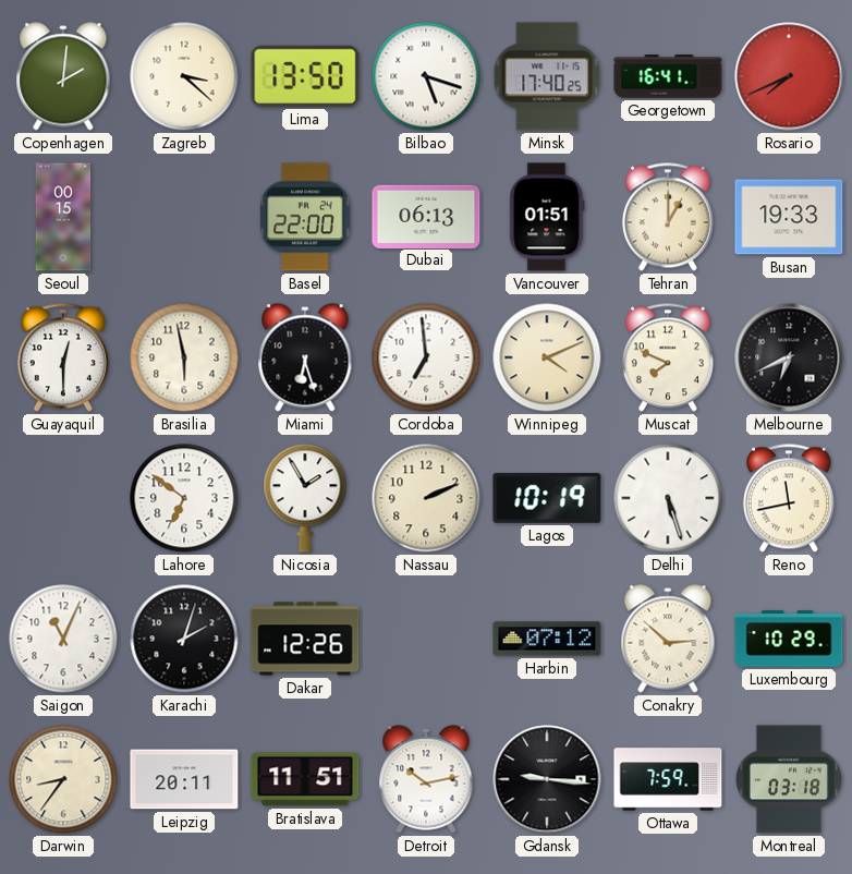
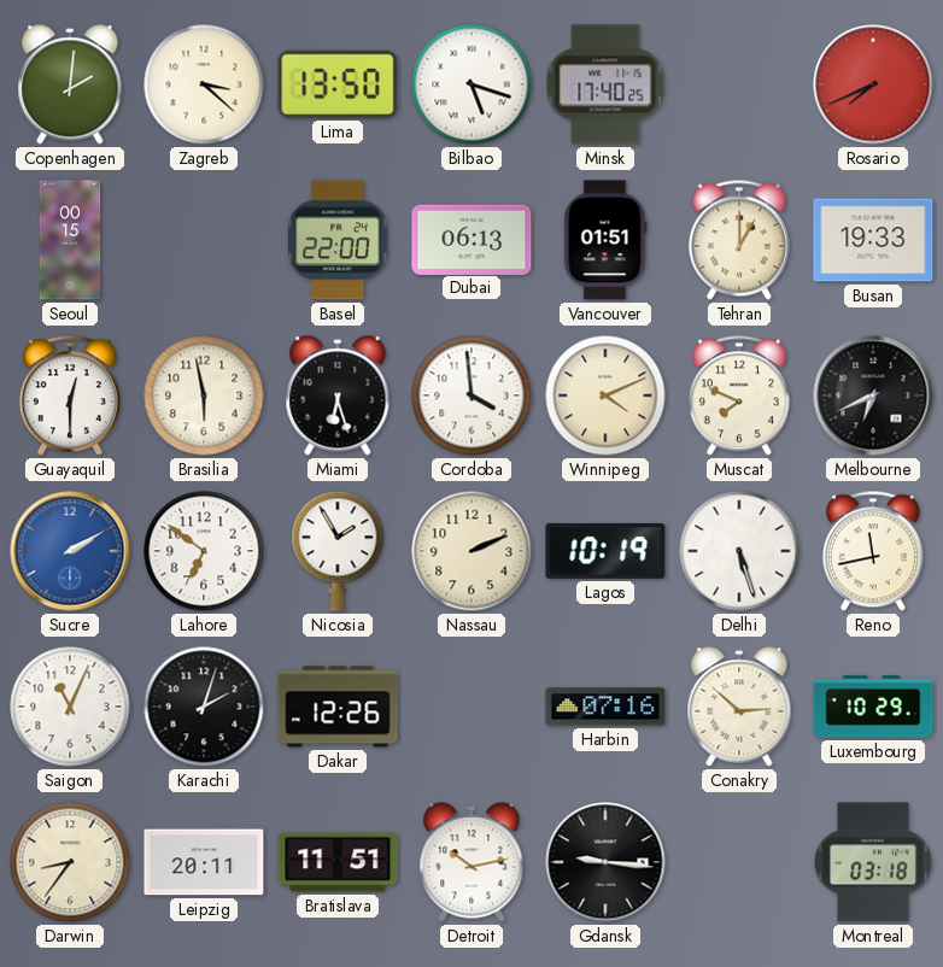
Georgetown: 16:41 -> none
Cordoba: 6:59 -> 3:59
Sucre: none -> 2:10
Harbin: 07:12 -> 07:16
Ottawa: 7:59 -> none
